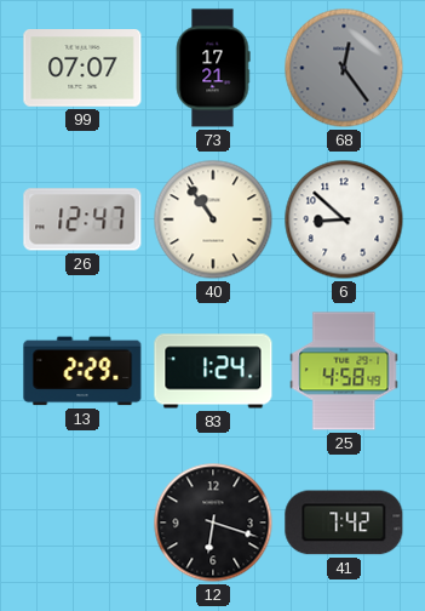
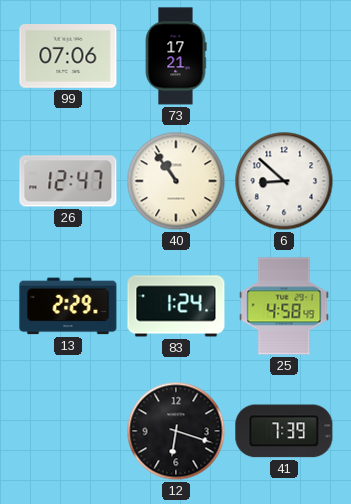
99: 07:07 -> 07:06
68: 12:24 -> none
41: 7:42 -> 7:39
